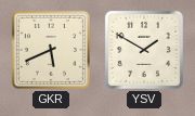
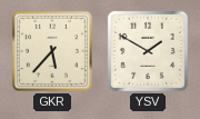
GKR: 5:41 -> 5:37
